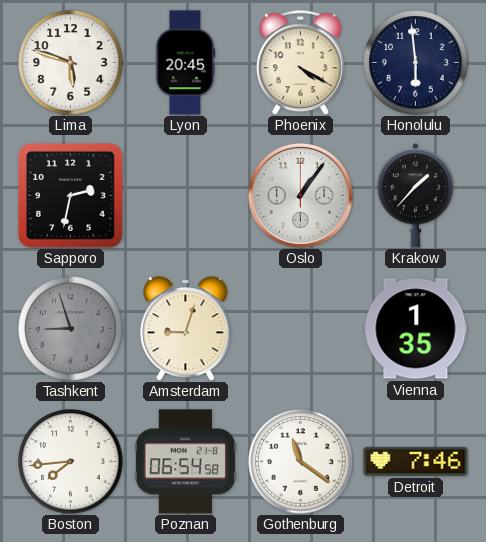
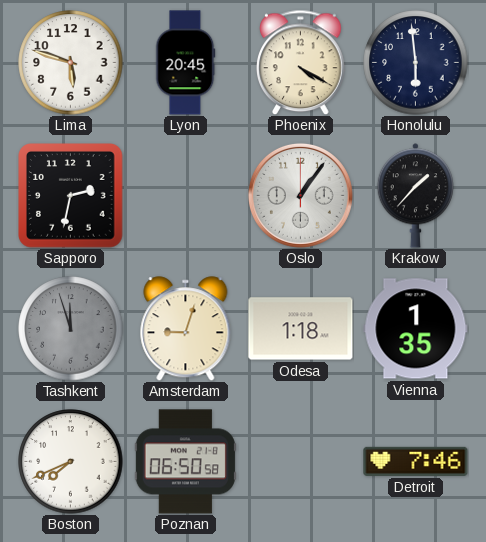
Tashkent: 8:57 -> 11:57
Odesa: none -> 1:18
Boston: 7:44 -> 7:41
Poznan: 06:54 -> 06:50
Gothenburg: 11:21 -> none
